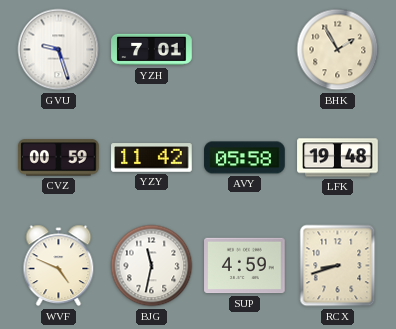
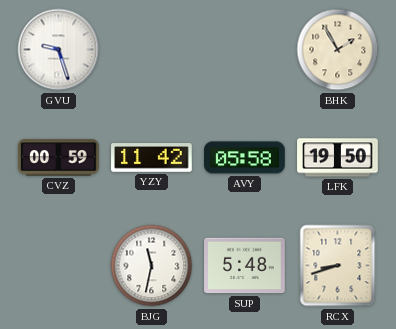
YZH: 7:01 -> none
LFK: 19:48 -> 19:50
WVF: 4:49 -> none
SUP: 4:59 -> 5:48
